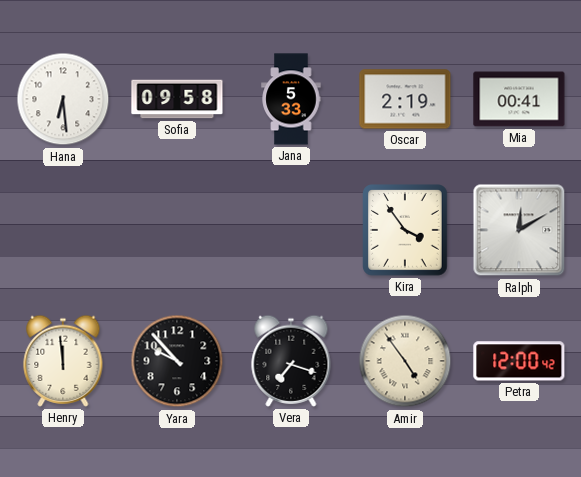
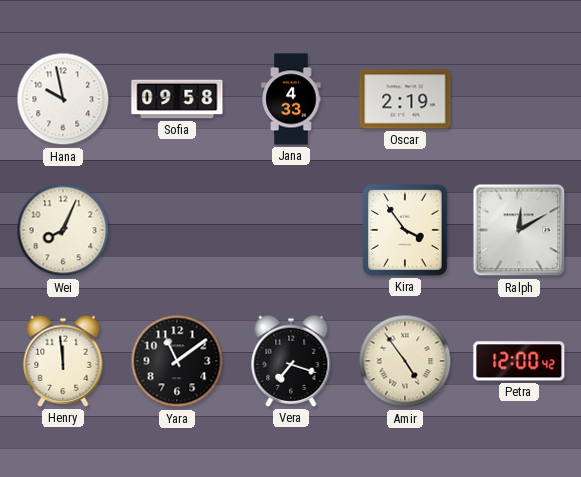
Hana: 6:29 -> 9:58
Jana: 5:33 -> 4:33
Mia: 00:41 -> none
Wei: none -> 8:04
Yara: 9:53 -> 11:09
